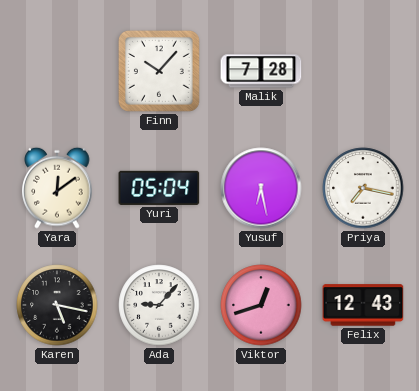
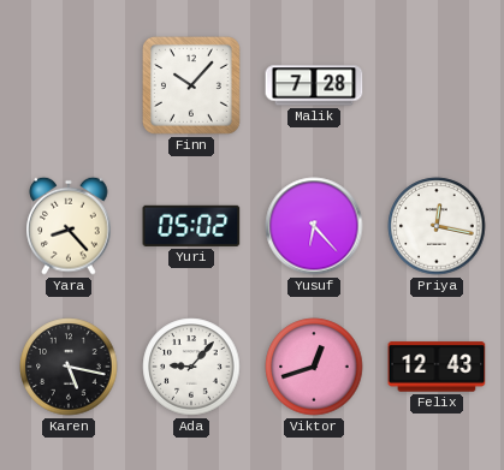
Yara: 12:09 -> 8:23
Yuri: 05:04 -> 05:02
Yusuf: 6:28 -> 6:23
Priya: 7:17 -> 12:17
